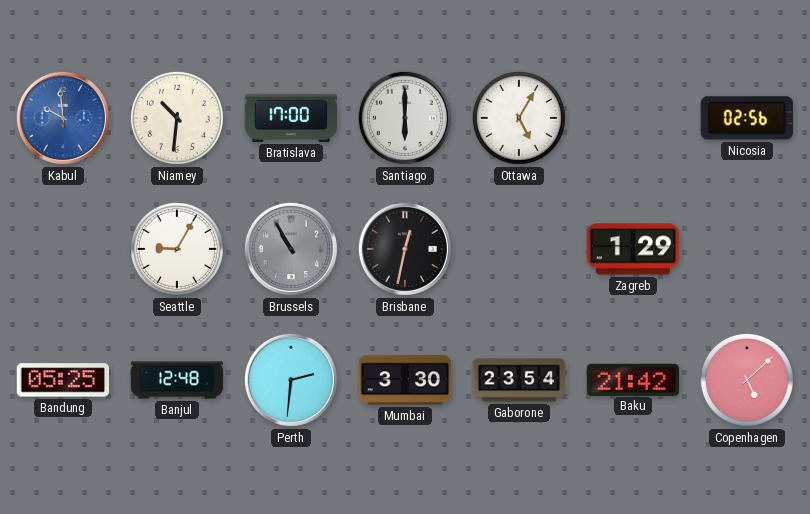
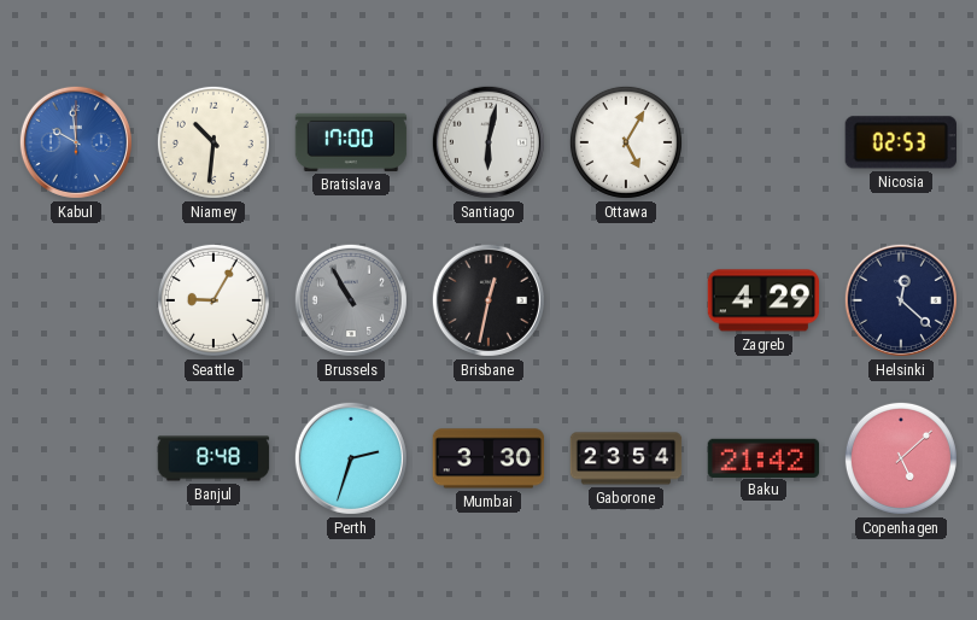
Santiago: 6:00 -> 6:02
Nicosia: 02:56 -> 02:53
Zagreb: 1:29 -> 4:29
Helsinki: none -> 12:22
Bandung: 05:25 -> none
Banjul: 12:48 -> 8:48
Perth: 2:31 -> 2:33
